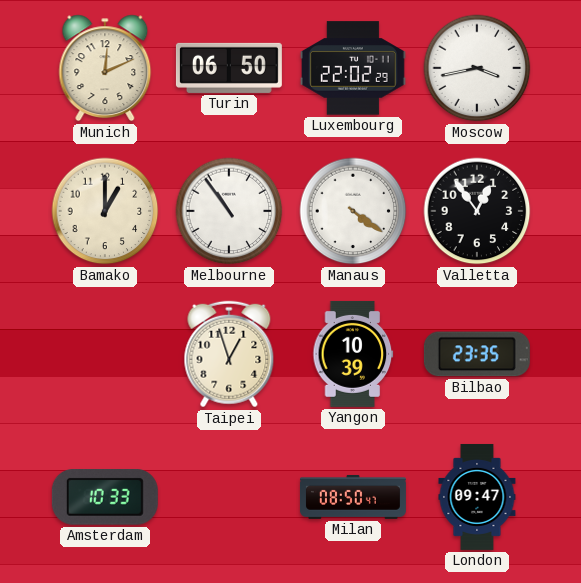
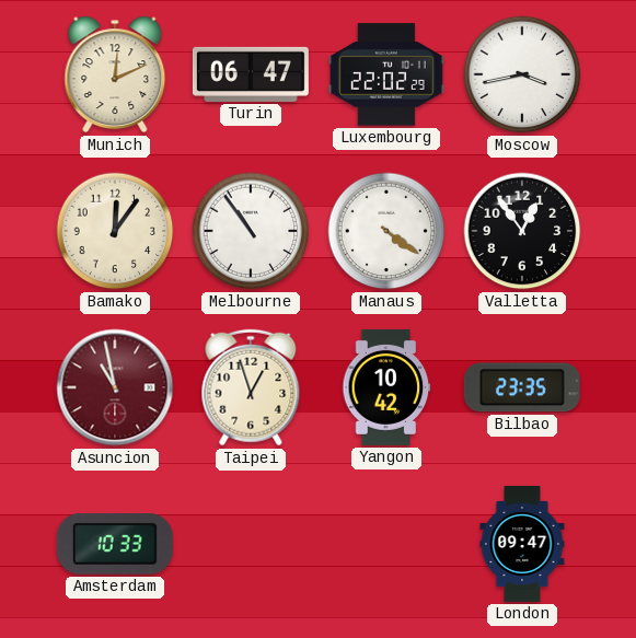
Turin: 06:50 -> 06:47
Bamako: 1:00 -> 12:06
Asuncion: none -> 10:58
Yangon: 10:39 -> 10:42
Milan: 08:50 -> none
